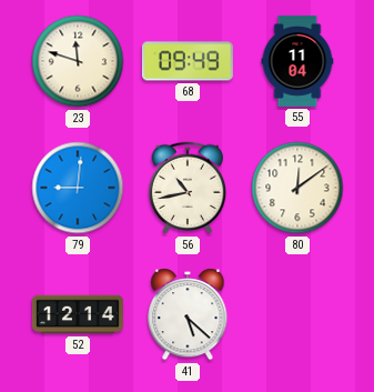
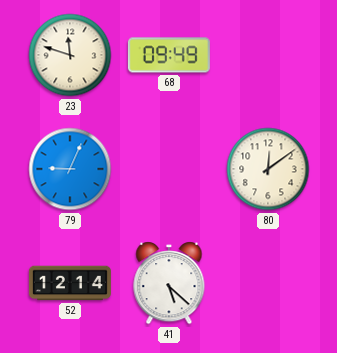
55: 11:04 -> none
79: 9:01 -> 9:04
56: 10:43 -> none
